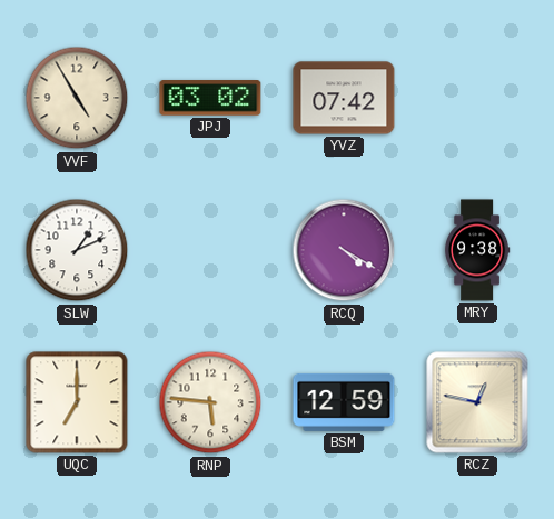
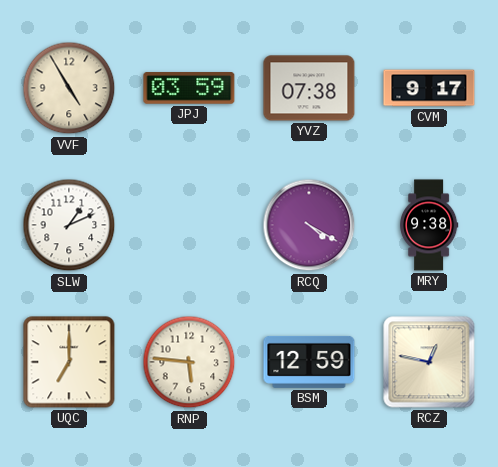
JPJ: 03:02 -> 03:59
YVZ: 07:42 -> 07:38
CVM: none -> 9:17
